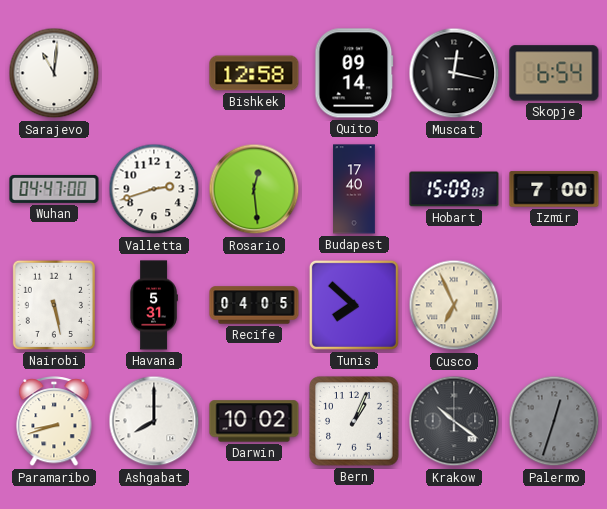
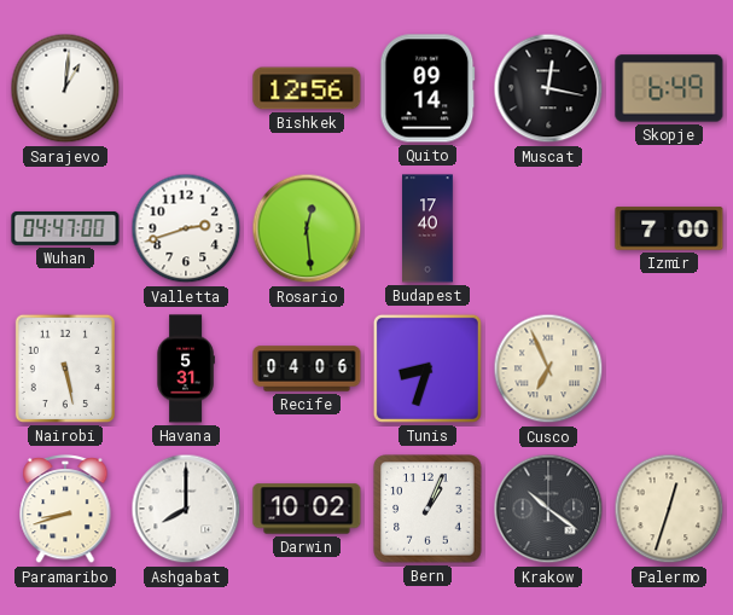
Sarajevo: 11:01 -> 1:01
Bishkek: 12:58 -> 12:56
Skopje: 6:54 -> 6:49
Hobart: 15:09 -> none
Recife: 04:05 -> 04:06
Tunis: 7:52 -> 8:33
Palermo dial: grey -> cream
